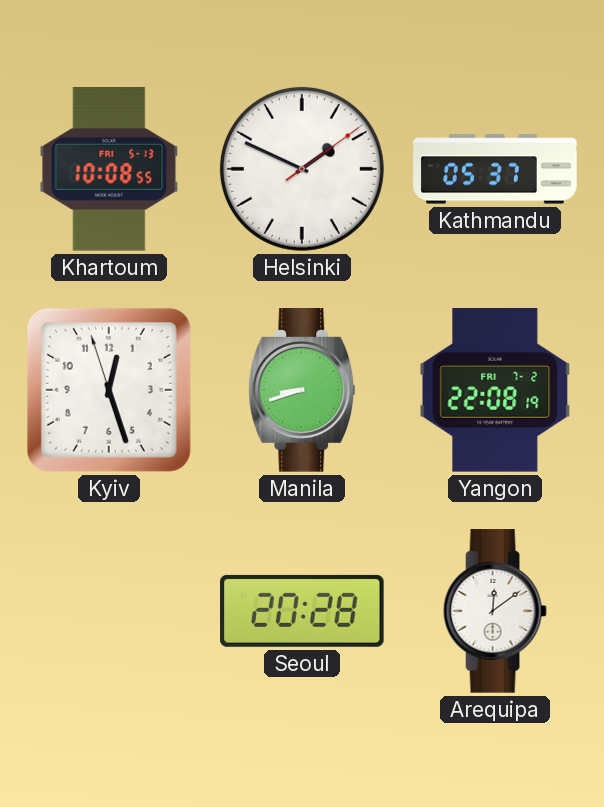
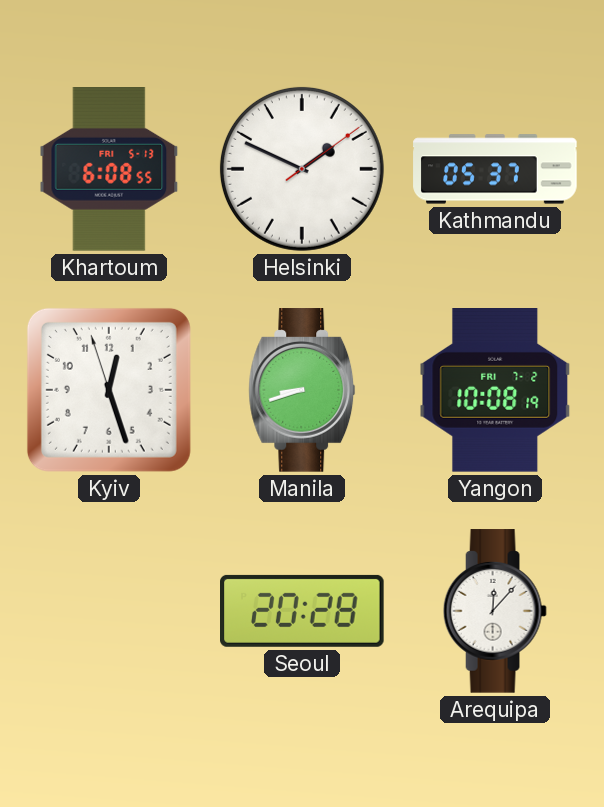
Khartoum: 10:08 -> 6:08
Yangon: 22:08 -> 10:08
Arequipa: 12:09 -> 12:07
